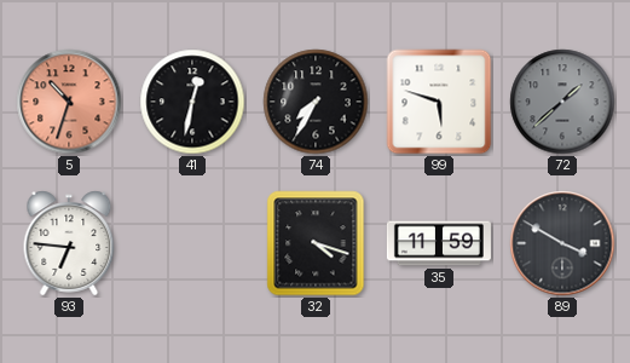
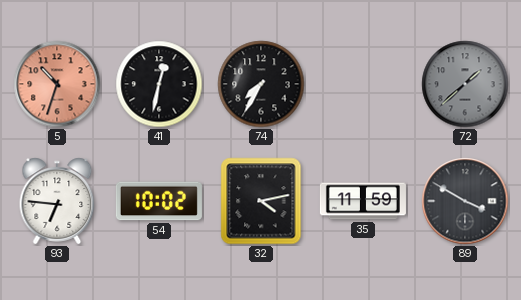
99: 5:48 -> none
54: none -> 10:02
32: 4:18 -> 4:13
